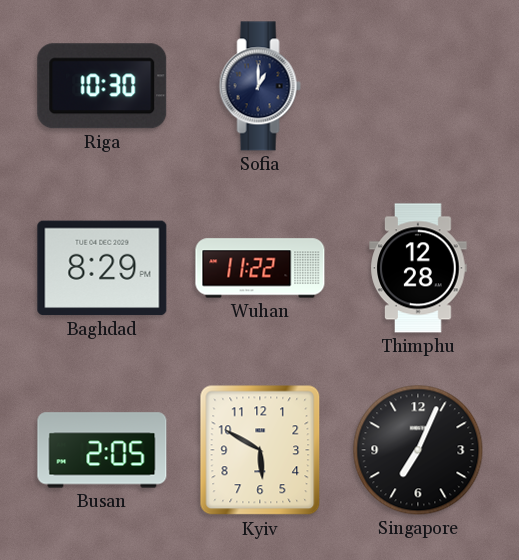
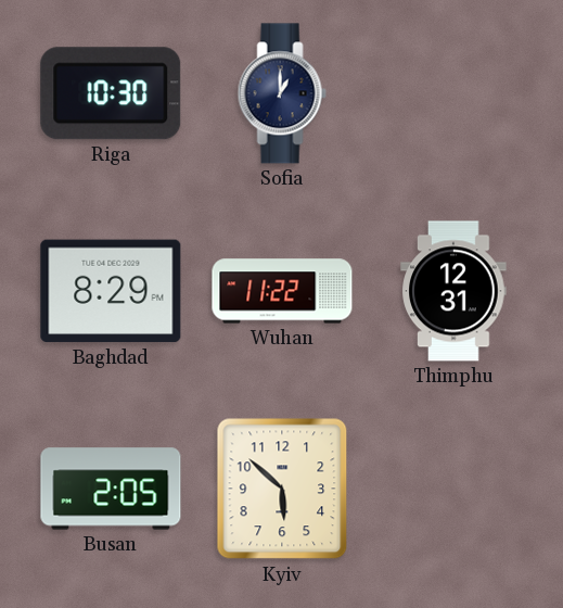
Thimphu: 12:28 -> 12:31
Kyiv: 5:50 -> 5:52
Singapore: 7:04 -> none
